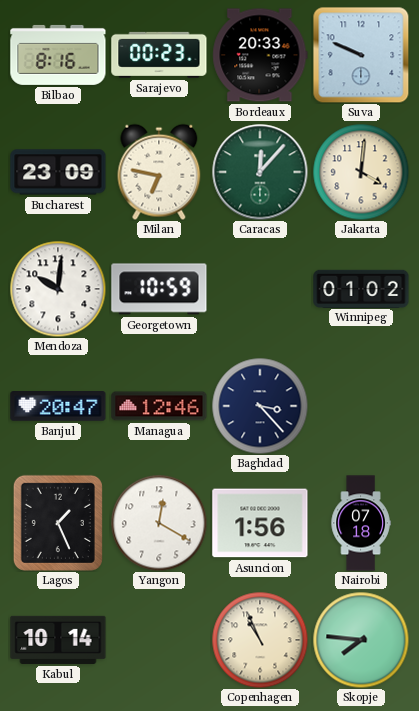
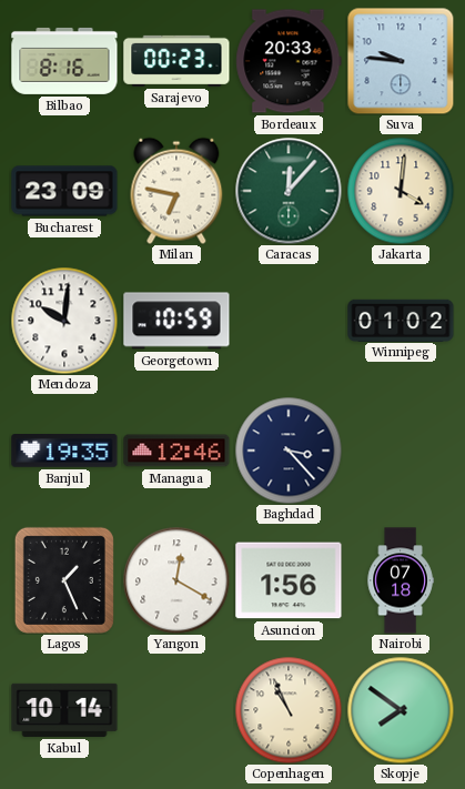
Suva: 9:49 -> 9:46
Banjul: 20:47 -> 19:35
Skopje: 7:46 -> 7:51
